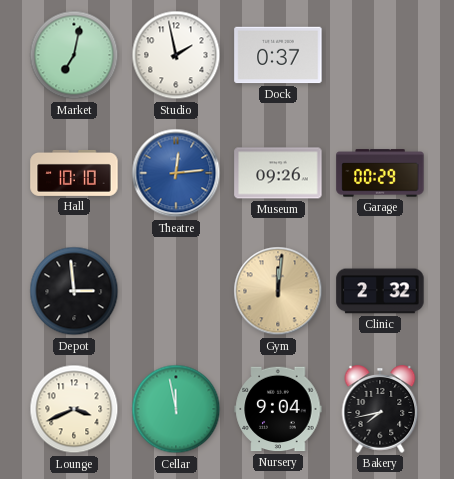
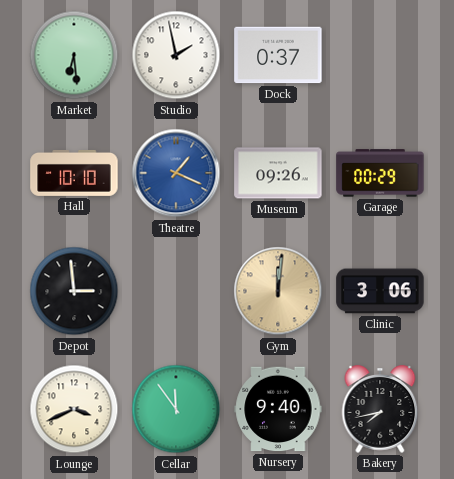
Market: 7:02 -> 6:29
Theatre: 12:14 -> 1:19
Clinic: 2:32 -> 3:06
Cellar: 11:58 -> 11:54
Nursery: 9:04 -> 9:40
